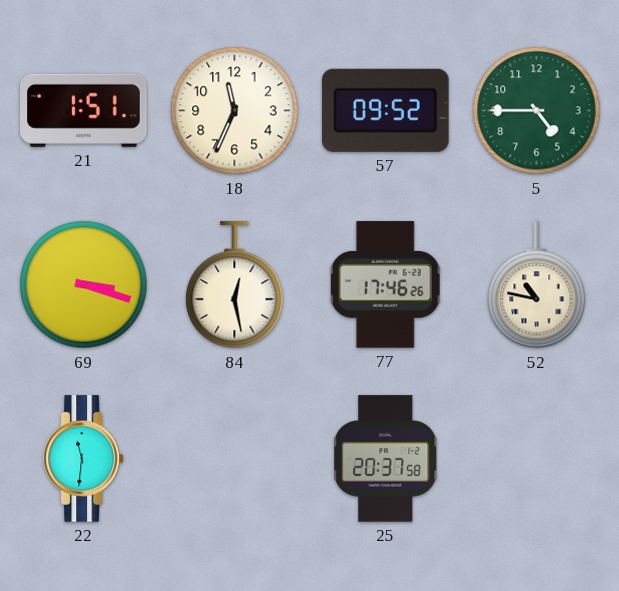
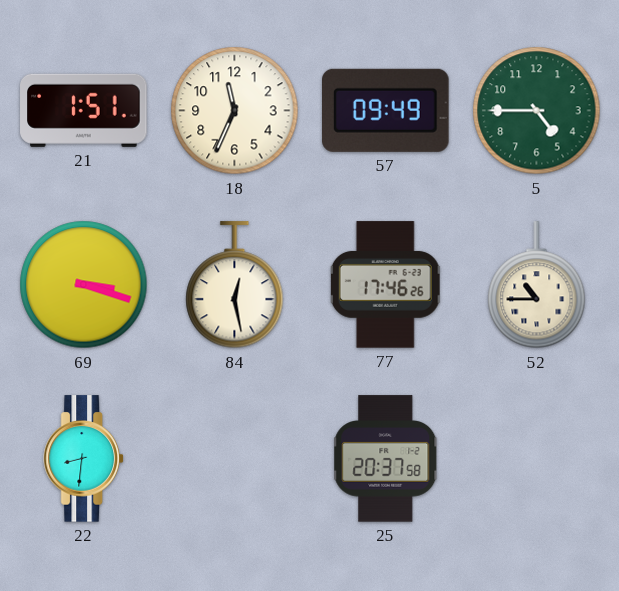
57: 09:52 -> 09:49
52: 10:47 -> 10:45
22: 11:31 -> 8:31
